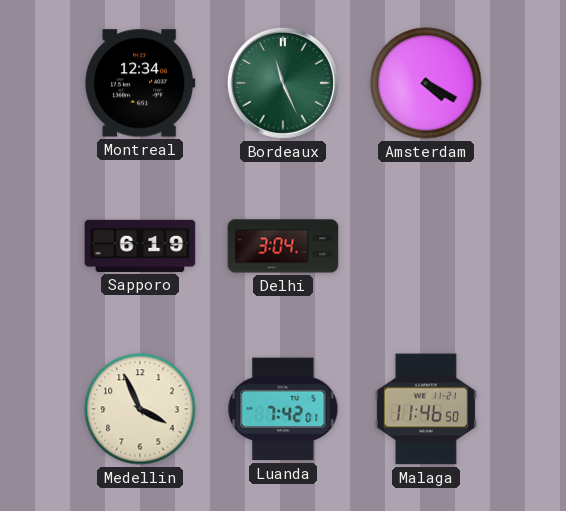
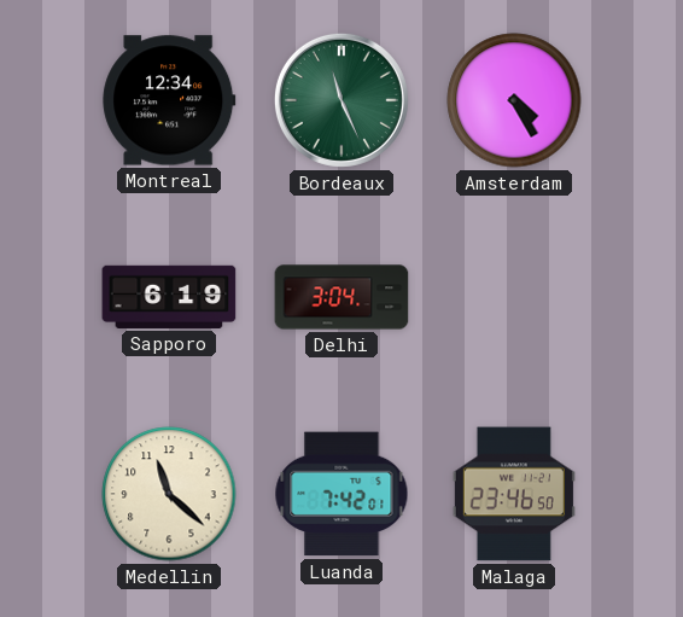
Amsterdam: 4:20 -> 4:25
Medellin: 3:56 -> 11:22
Malaga: 11:46 -> 23:46
